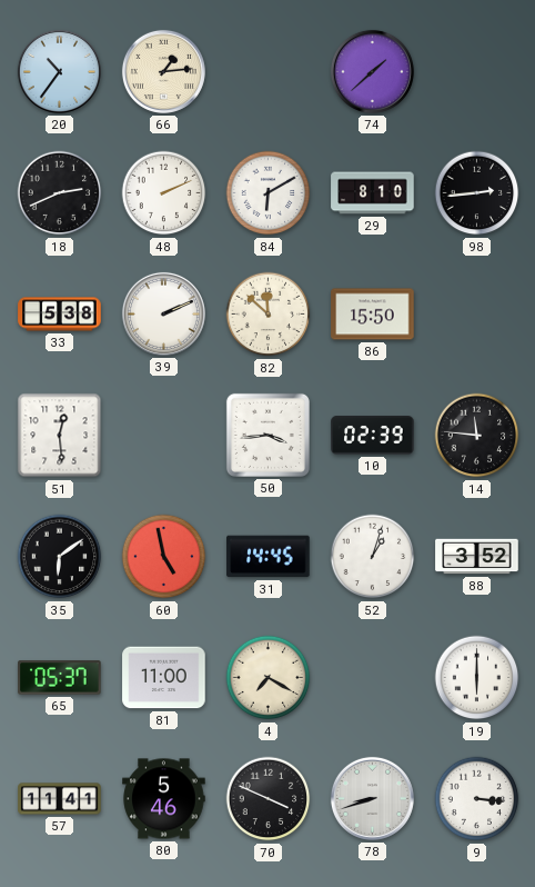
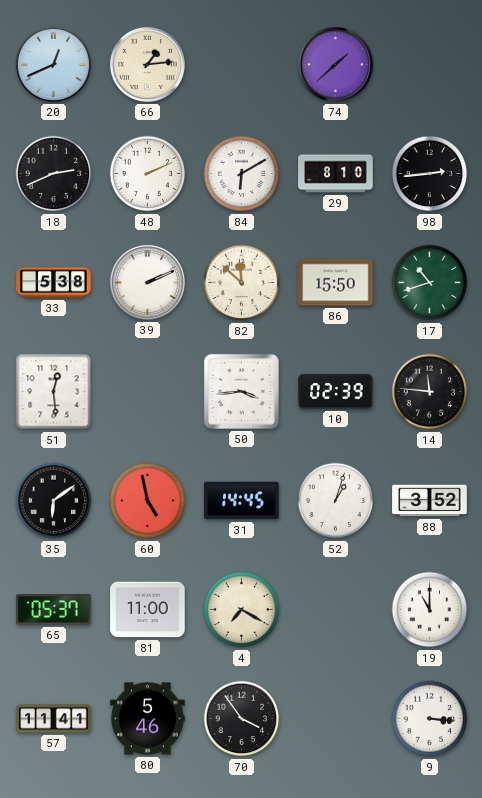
20: 10:36 -> 12:41
17: none -> 10:42
19: 6:00 -> 11:00
70: 3:49 -> 3:54
78: 8:42 -> none
